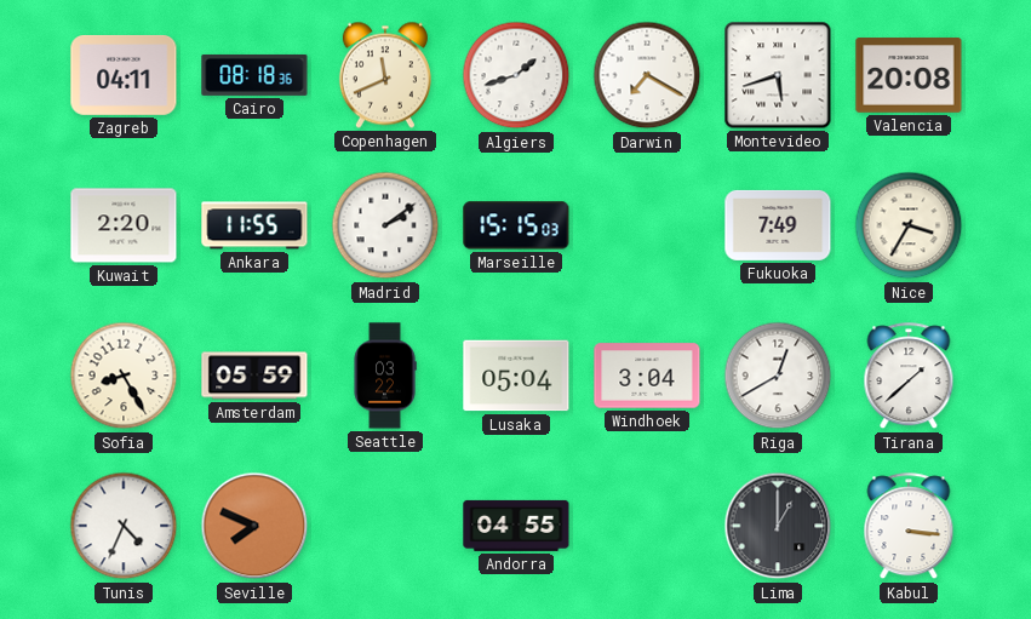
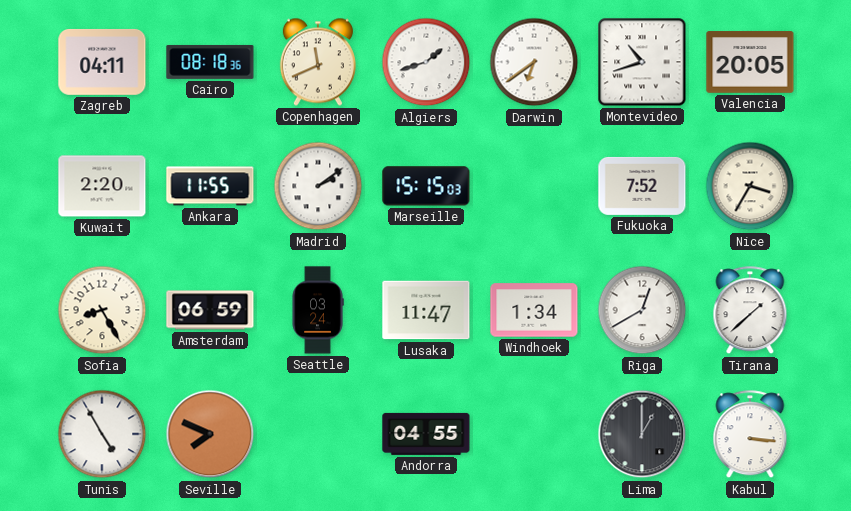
Darwin: 7:20 -> 6:39
Montevideo: 5:42 -> 10:42
Valencia: 20:08 -> 20:05
Fukuoka: 7:49 -> 7:52
Amsterdam: 05:59 -> 06:59
Seattle: 03:22 -> 03:24
Lusaka: 05:04 -> 11:47
Windhoek: 3:04 -> 1:34
Tunis: 4:34 -> 4:55
